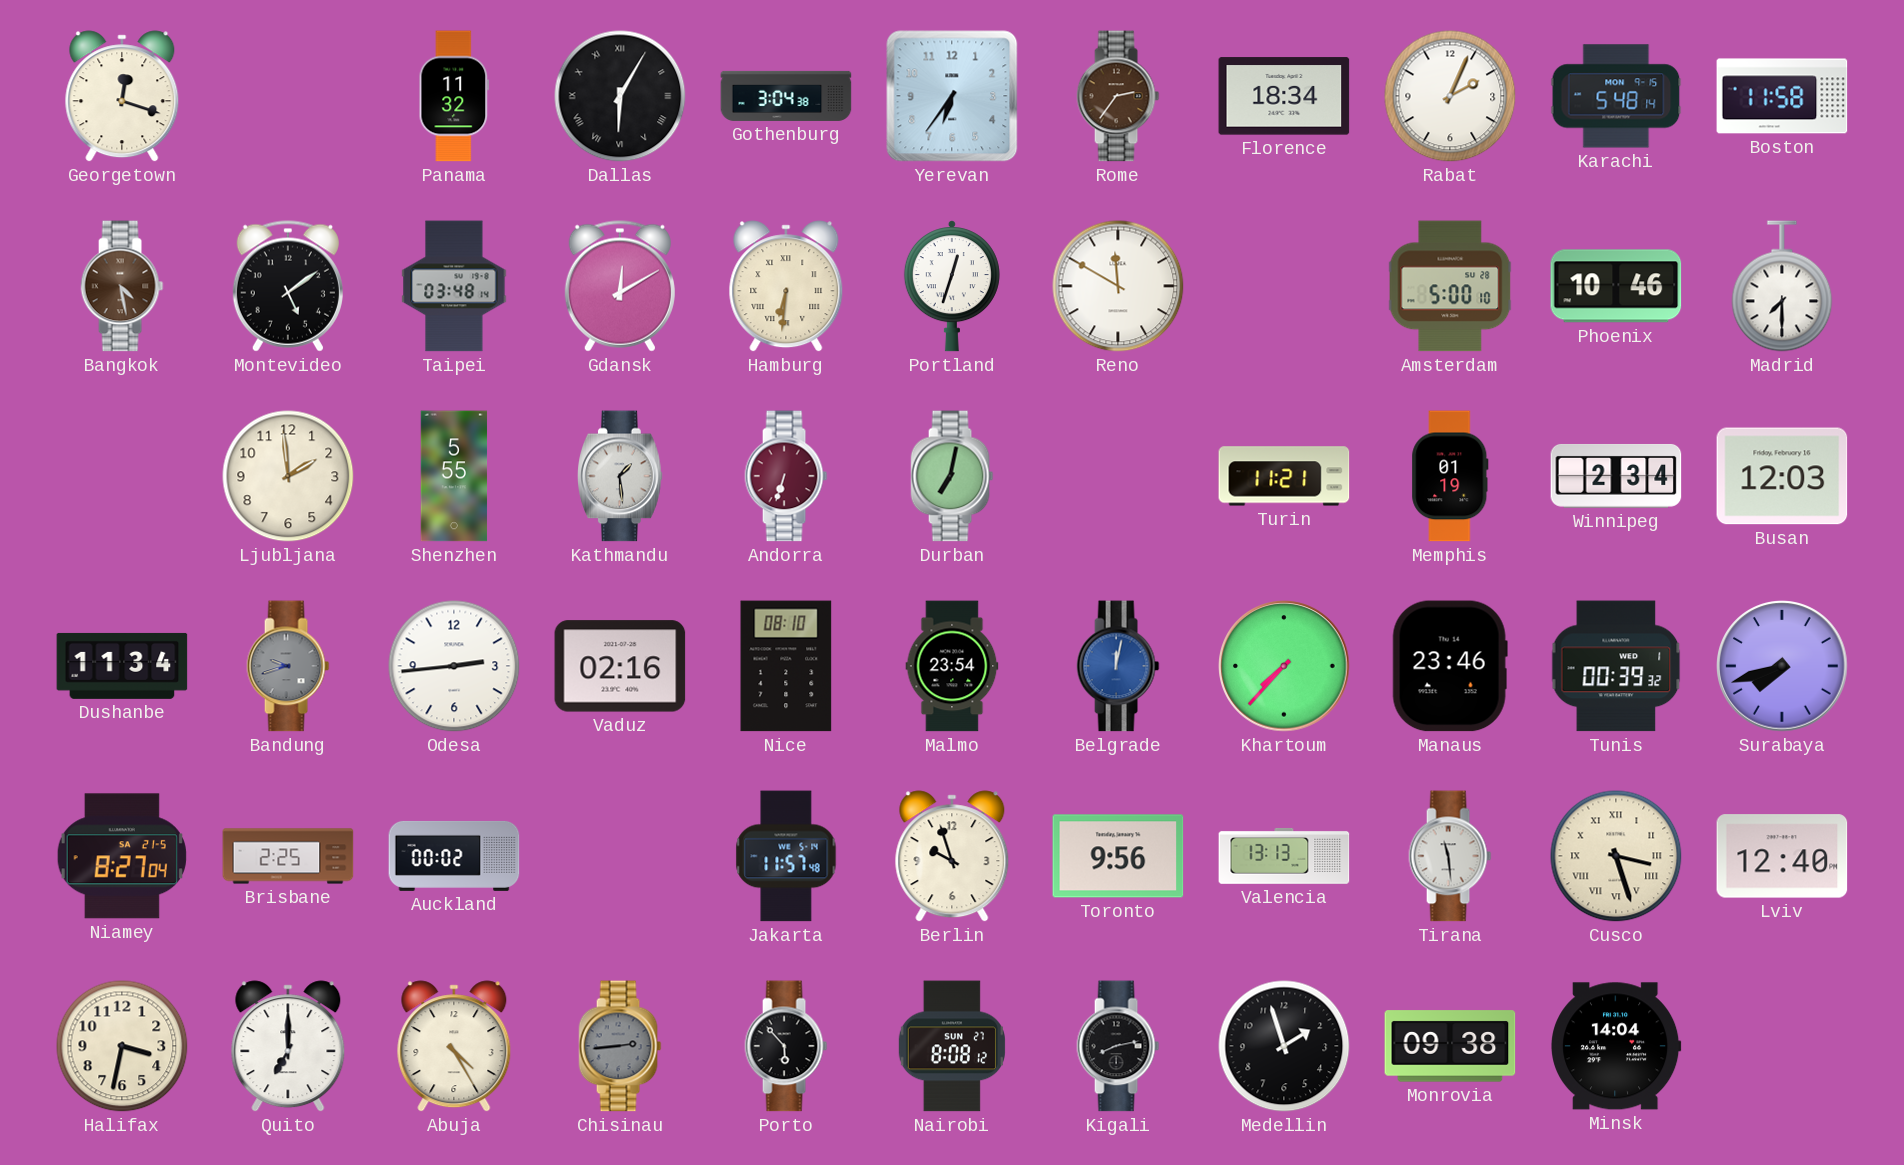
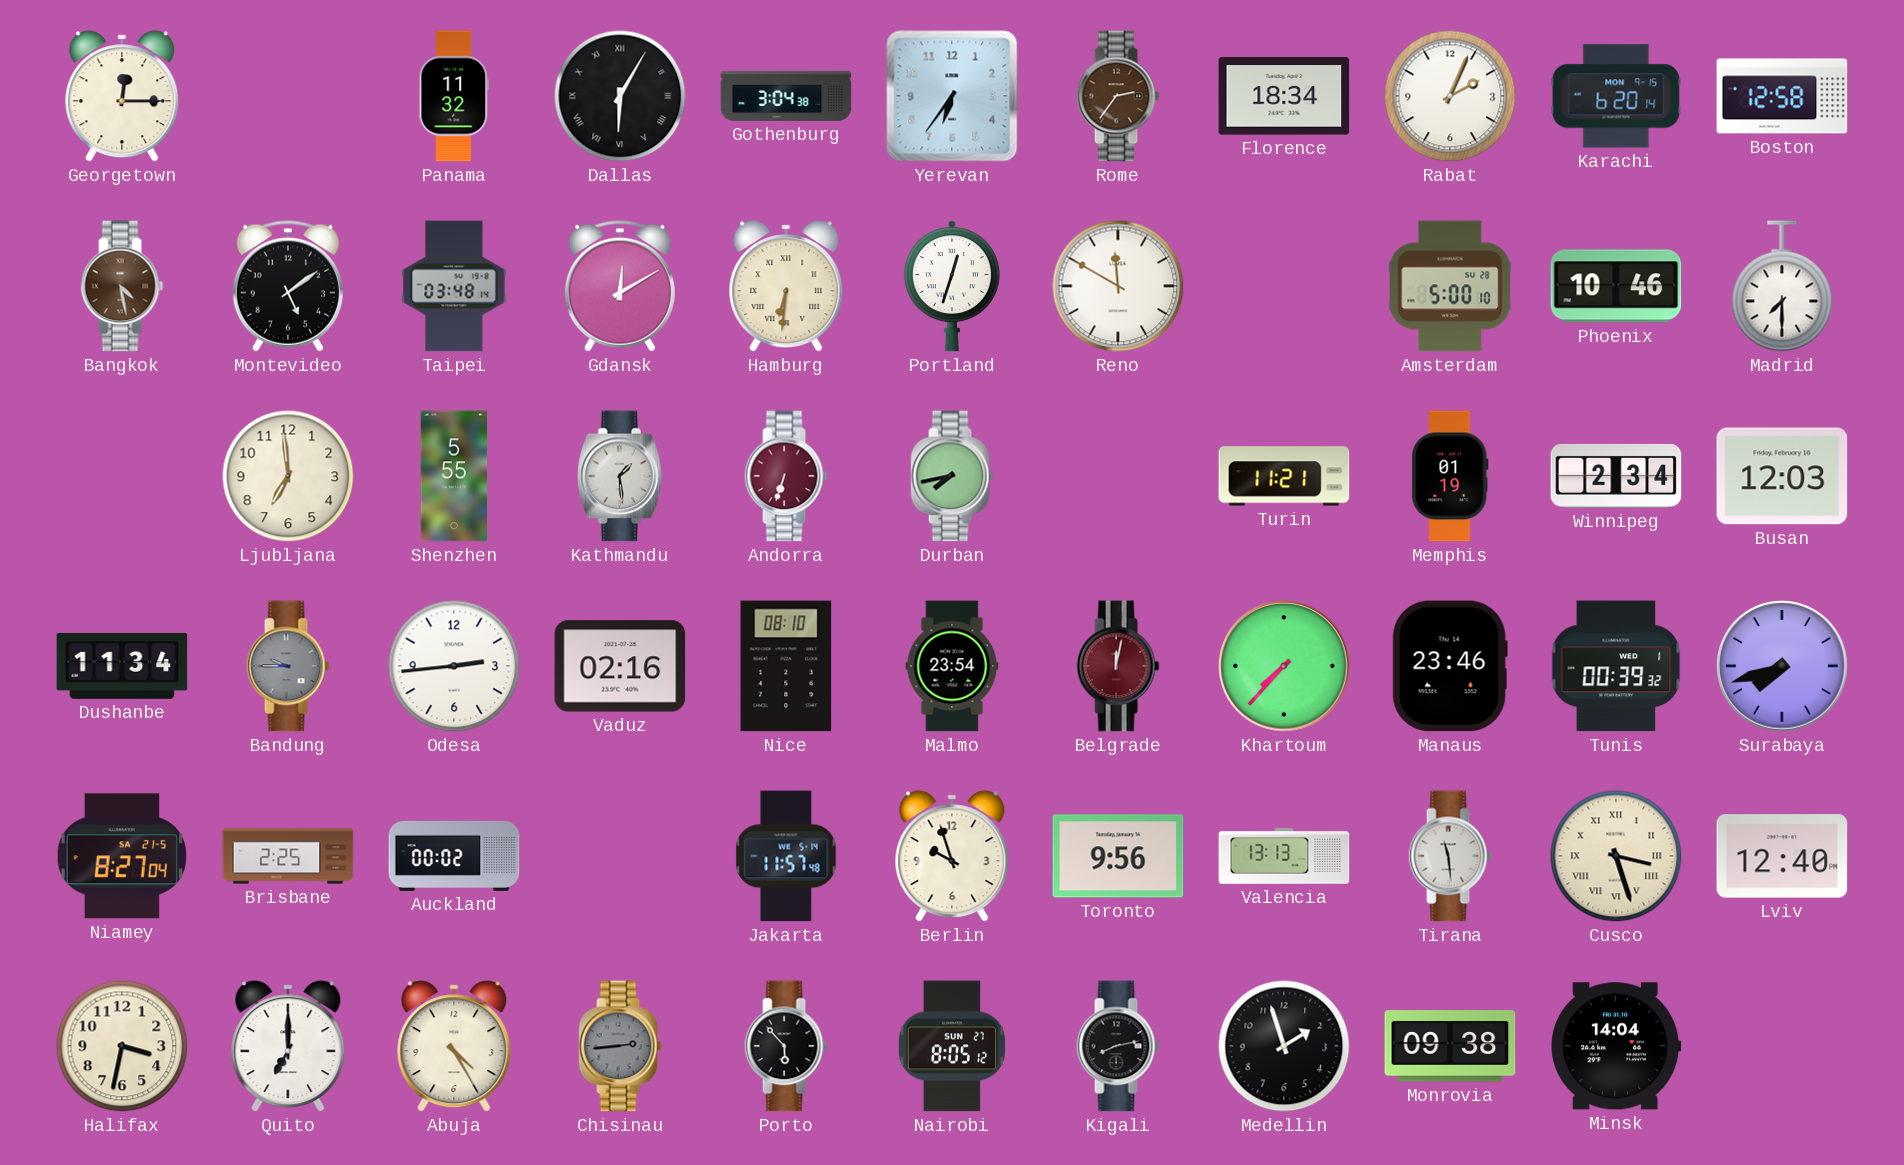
Georgetown: 12:18 -> 12:15
Karachi: 5:48 -> 6:20
Boston: 11:58 -> 12:58
Ljubljana: 1:59 -> 6:59
Durban: 7:02 -> 7:43
Bandung: 9:42 -> 9:45
Belgrade dial: blue -> burgundy
Nairobi: 8:08 -> 8:05
